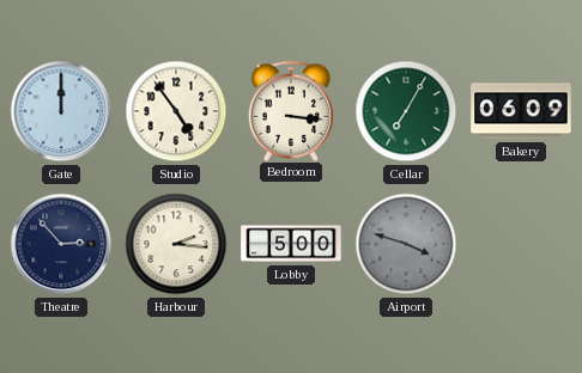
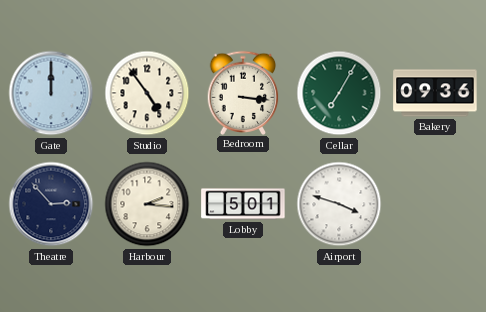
Bakery: 06:09 -> 09:36
Lobby: 5:00 -> 5:01
Airport dial: grey -> white
